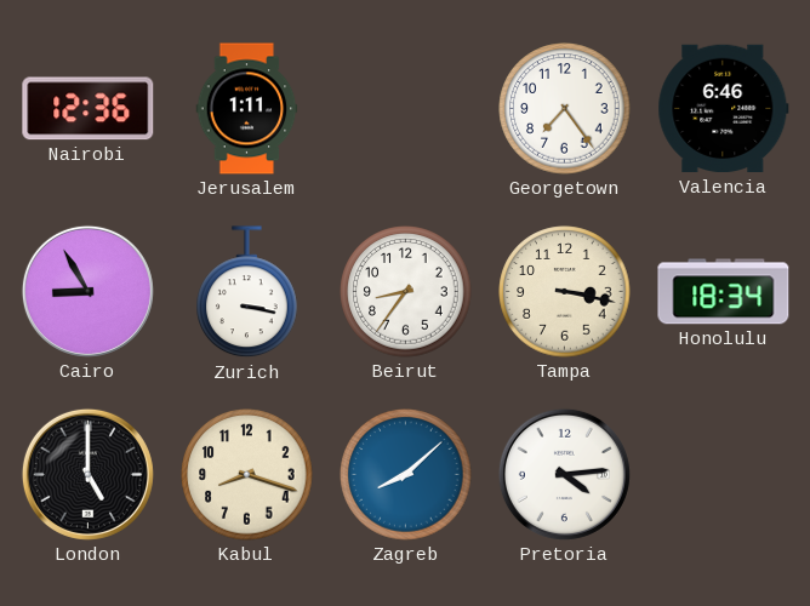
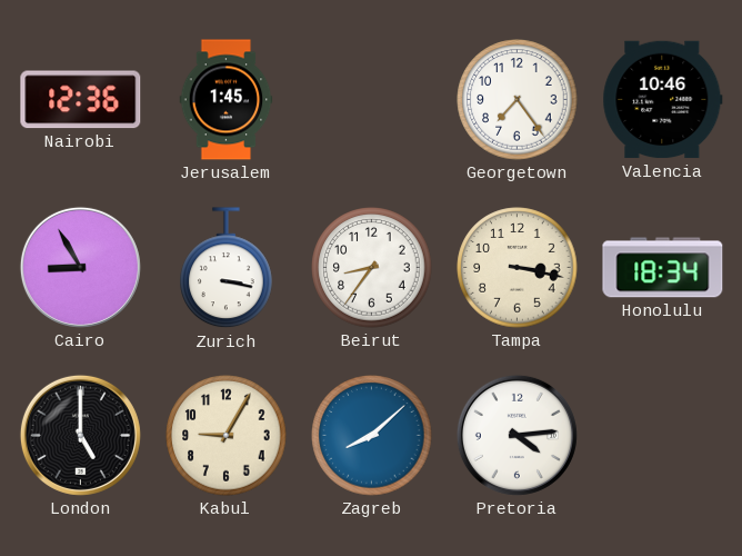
Jerusalem: 1:11 -> 1:45
Valencia: 6:46 -> 10:46
Kabul: 8:18 -> 9:05
